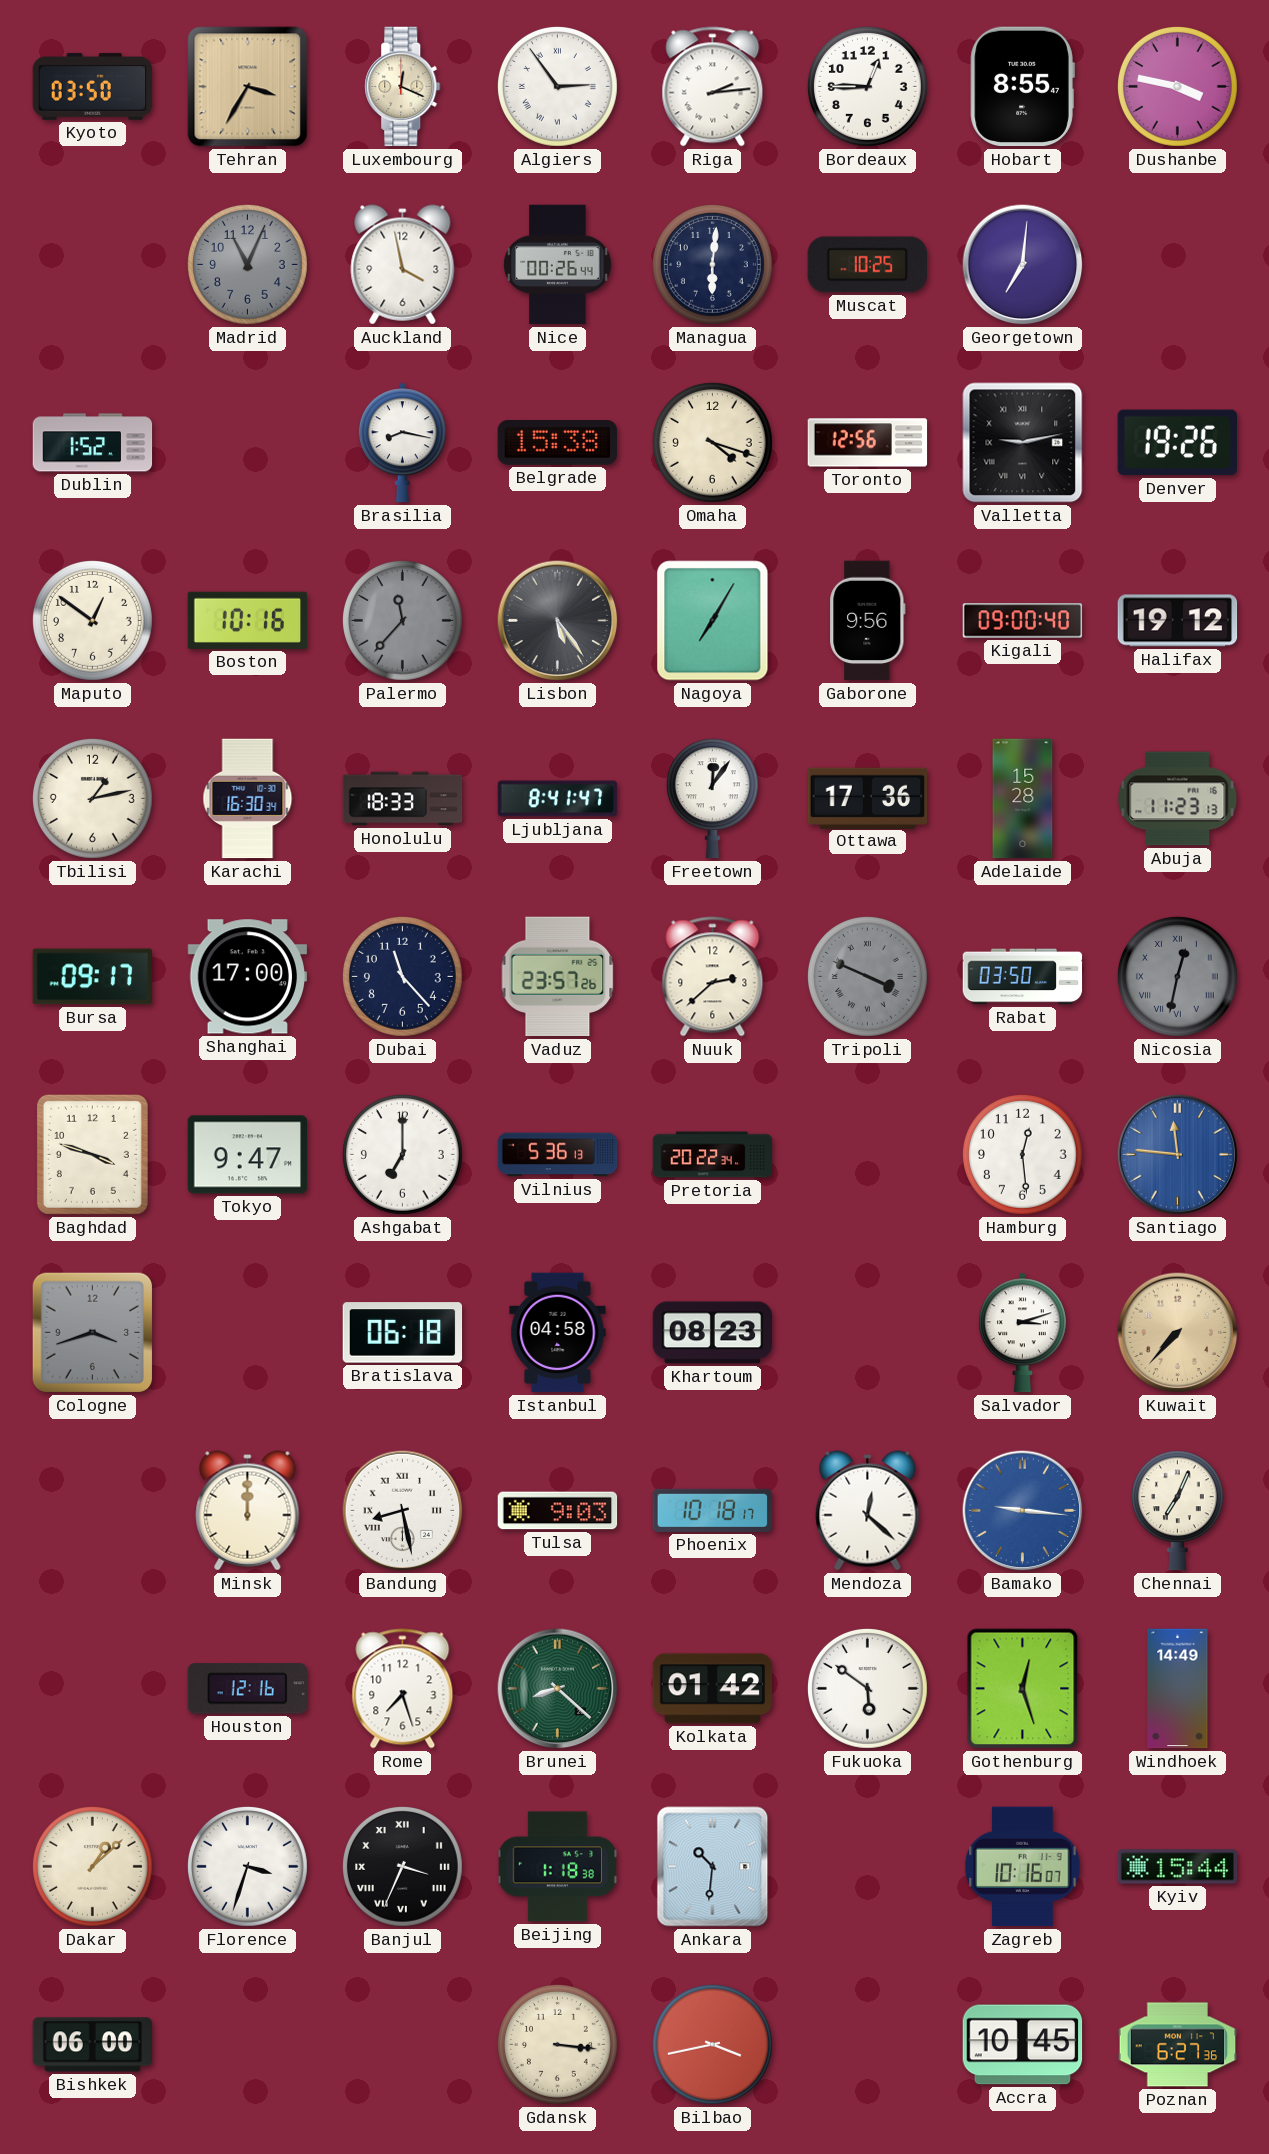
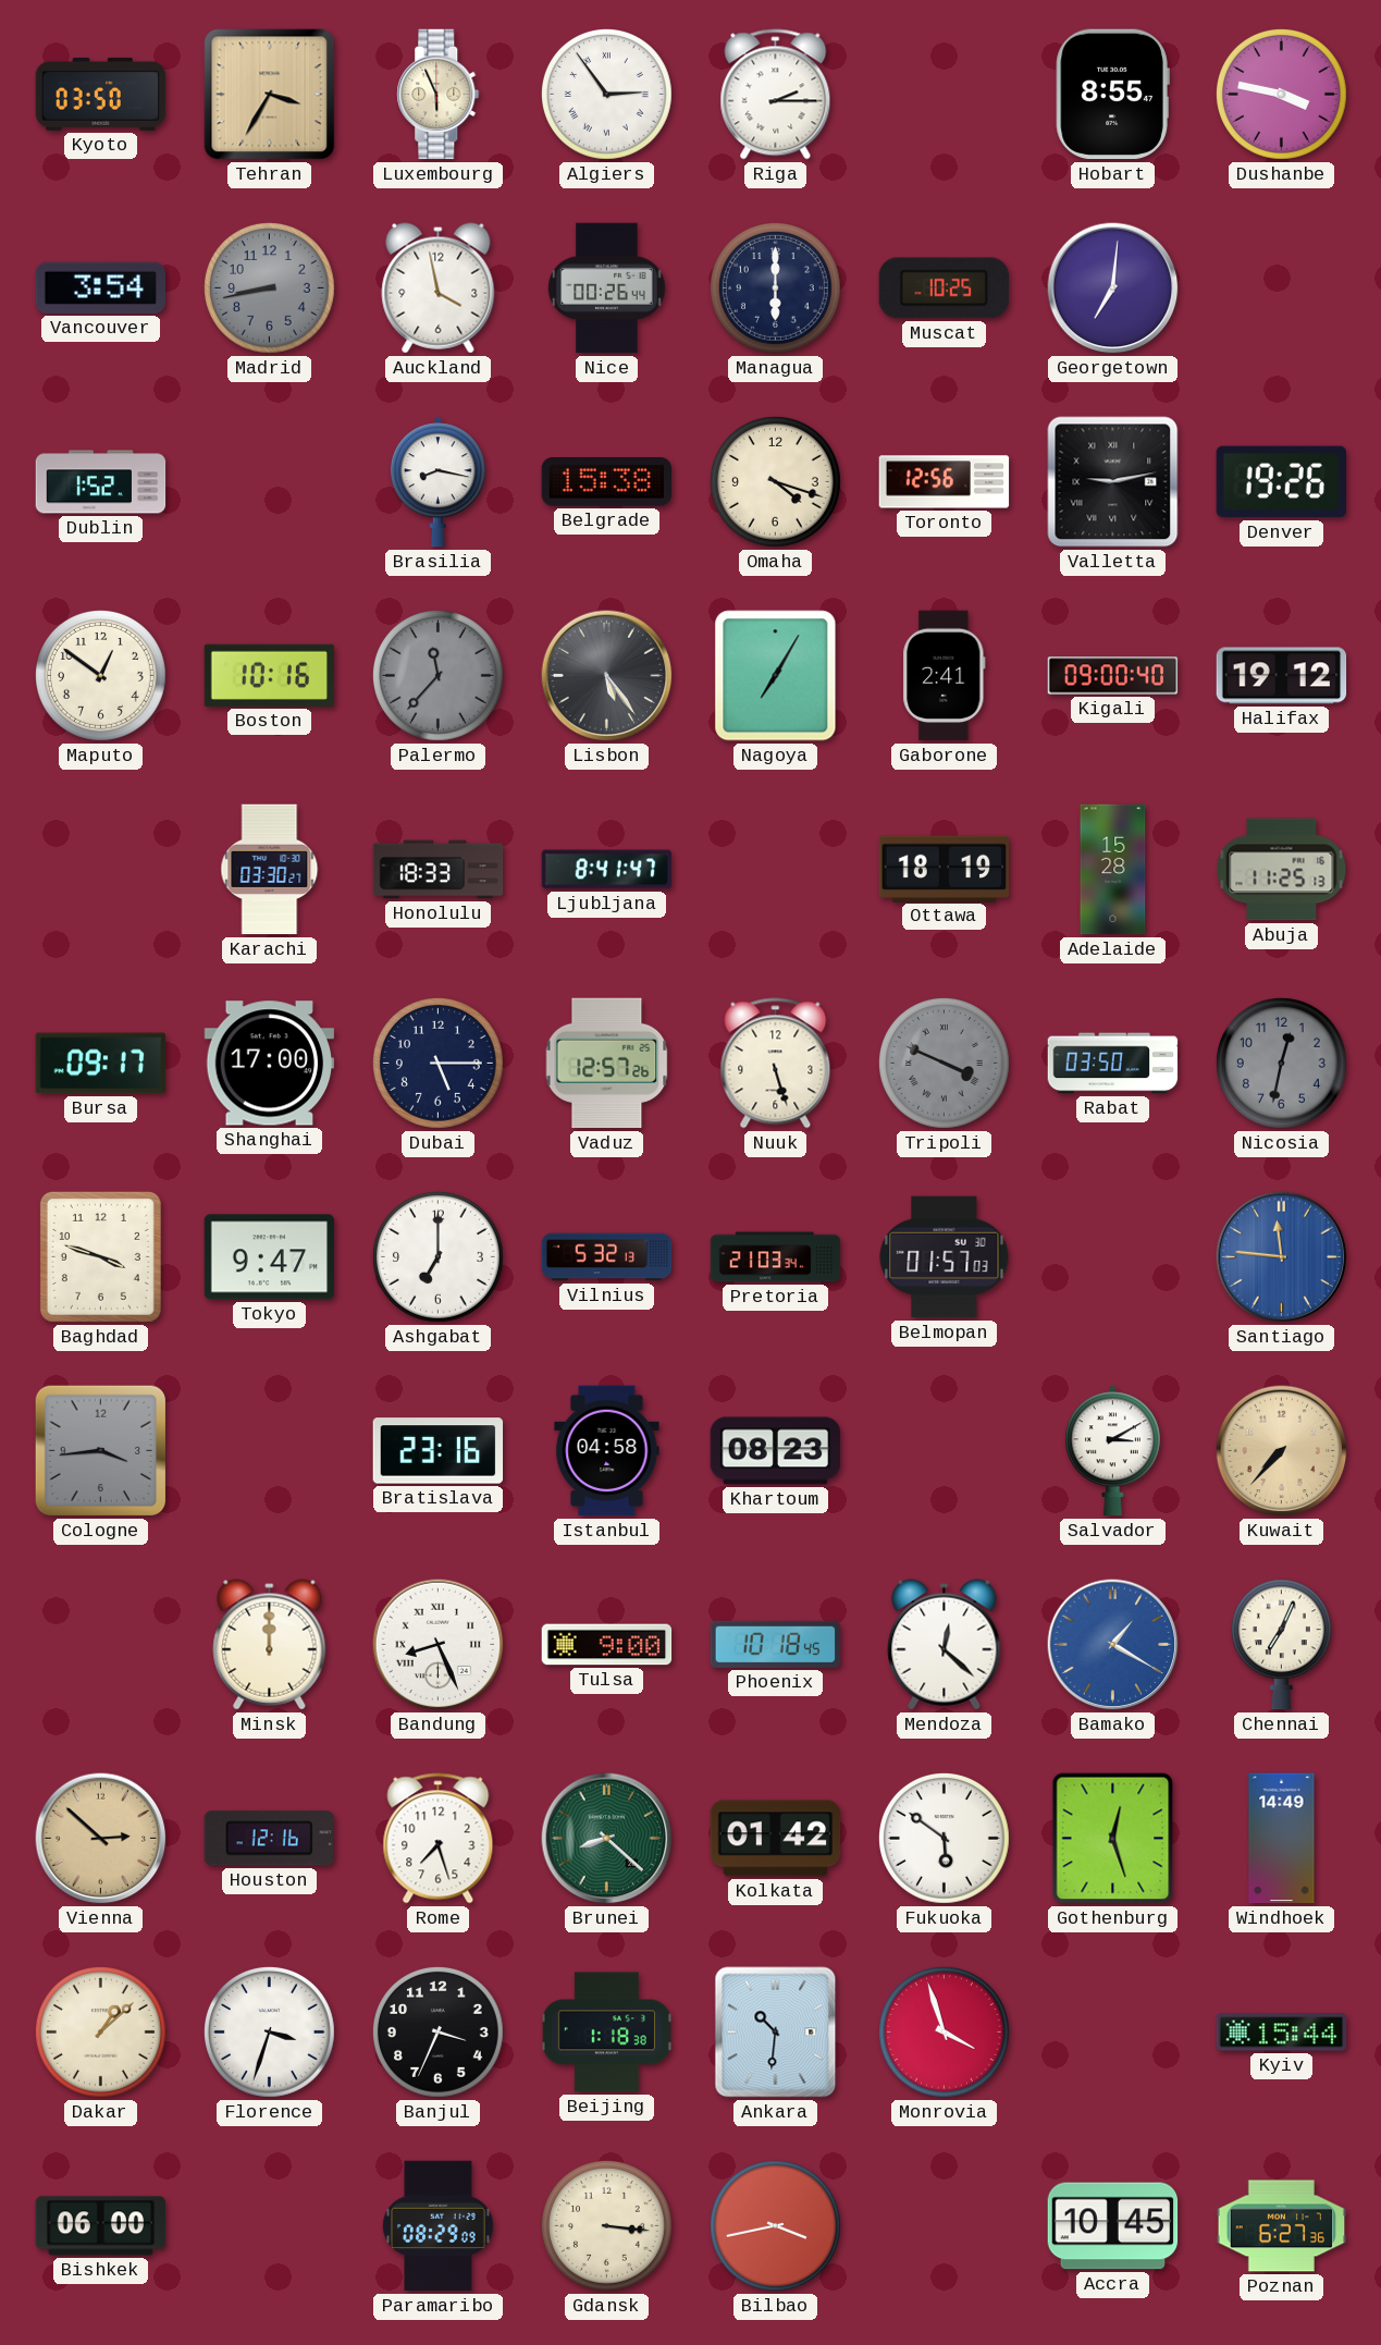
Luxembourg: 12:19 -> 5:56
Riga: 2:14 -> 2:15
Bordeaux: 12:45 -> none
Vancouver: none -> 3:54
Madrid: 11:04 -> 8:43
Managua: 6:01 -> 6:00
Gaborone: 9:56 -> 2:41
Tbilisi: 1:13 -> none
Karachi: 16:30 -> 03:30
Freetown: 12:06 -> none
Ottawa: 17:36 -> 18:19
Abuja: 11:23 -> 11:25
Dubai: 11:23 -> 5:15
Vaduz: 23:57 -> 12:57
Nuuk: 2:38 -> 5:27
Nicosia numerals: Roman -> Arabic
Vilnius: 5:36 -> 5:32
Pretoria: 20:22 -> 21:03
Belmopan: none -> 01:57
Hamburg: 12:29 -> none
Cologne: 3:42 -> 3:44
Bratislava: 06:18 -> 23:16
Salvador: 3:12 -> 3:10
Bandung: 8:28 -> 8:26
Tulsa: 9:03 -> 9:00
Phoenix: 10:18:17 -> 10:18:45
Bamako: 9:16 -> 1:20
Vienna: none -> 2:52
Banjul numerals: Roman -> Arabic
Monrovia: none -> 3:57
Zagreb: 10:16 -> none
Paramaribo: none -> 08:29
